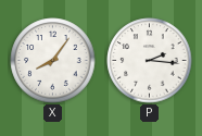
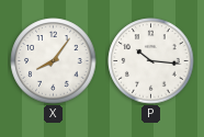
P: 2:16 -> 10:16
